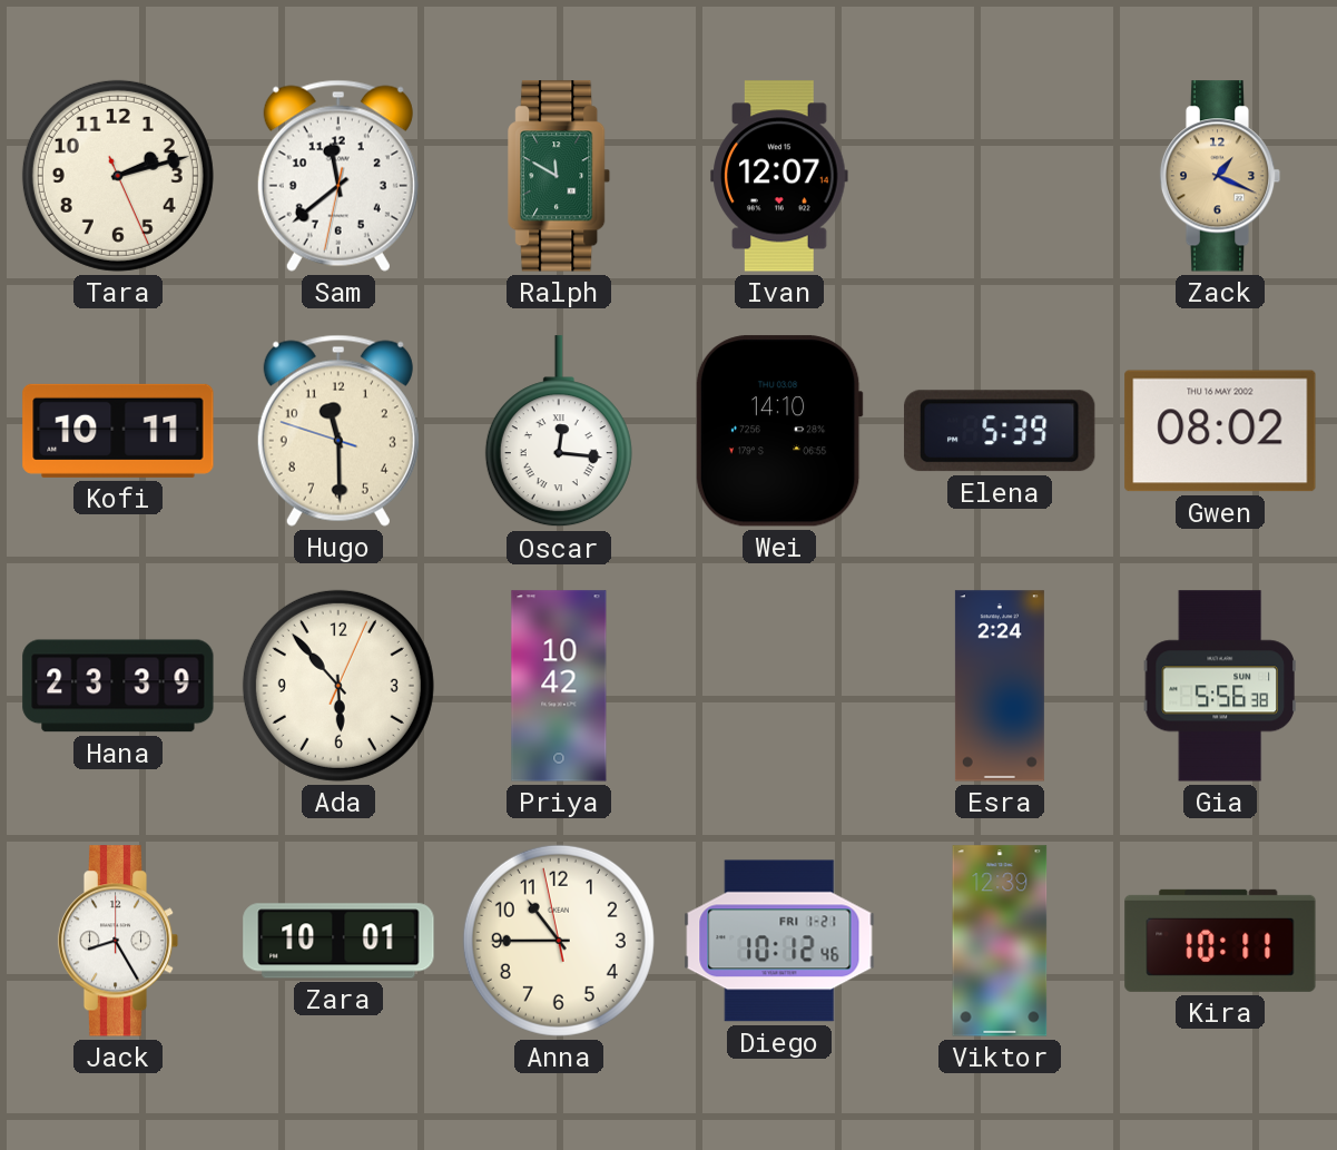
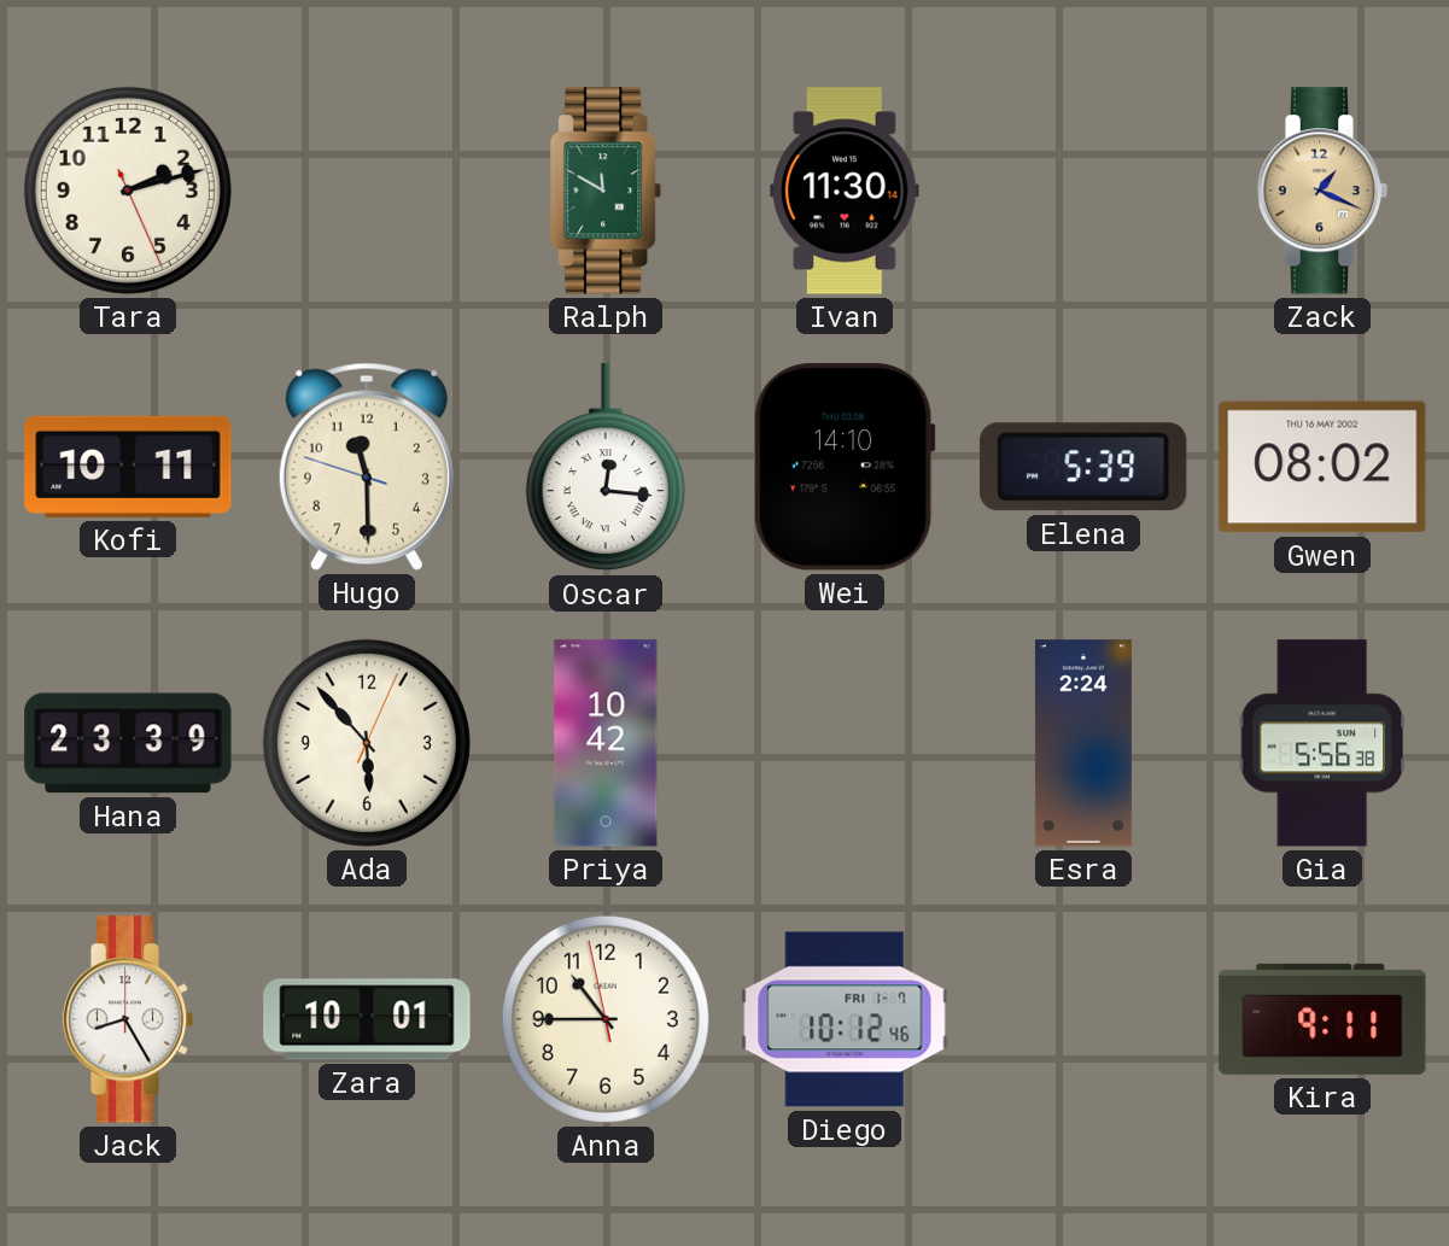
Sam: 11:38 -> none
Ivan: 12:07 -> 11:30
Diego date: FRI 1-21 -> FRI 1-7
Viktor: 12:39 -> none
Kira: 10:11 -> 9:11
